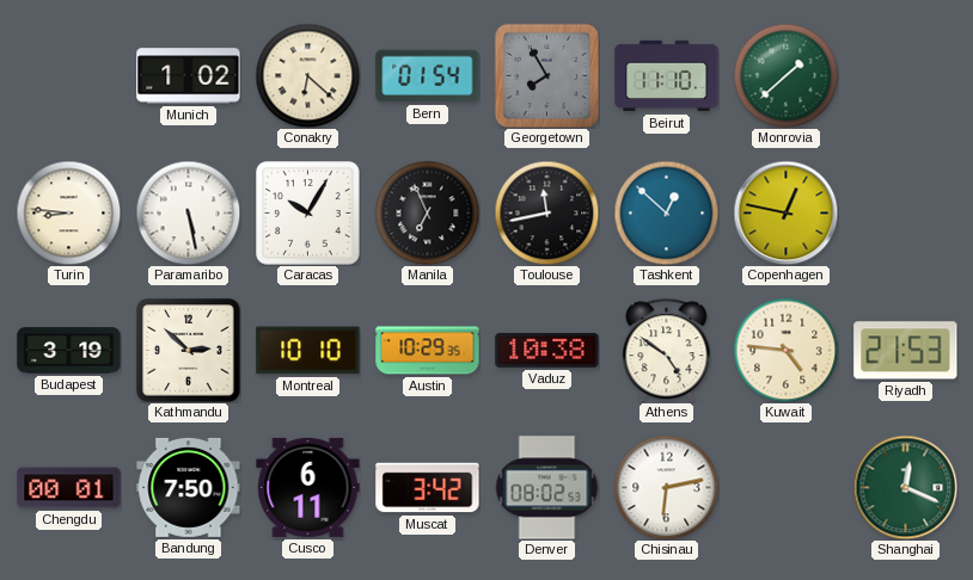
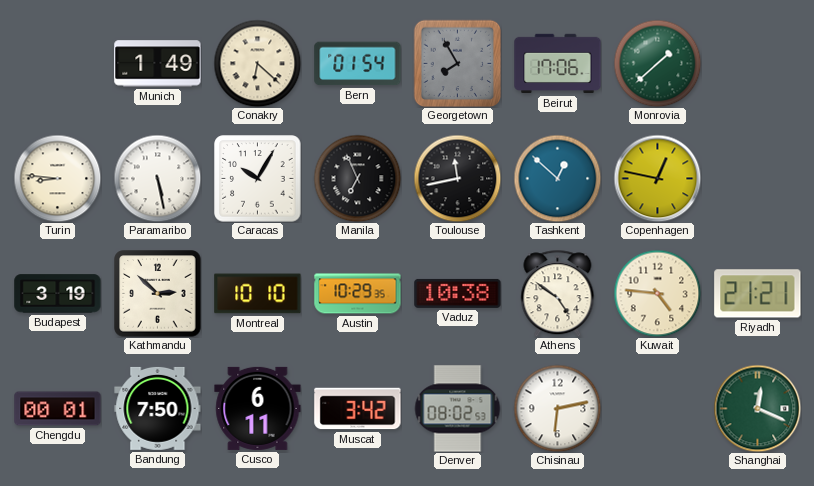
Munich: 1:02 -> 1:49
Beirut: 11:10 -> 17:06
Riyadh: 21:53 -> 21:21
